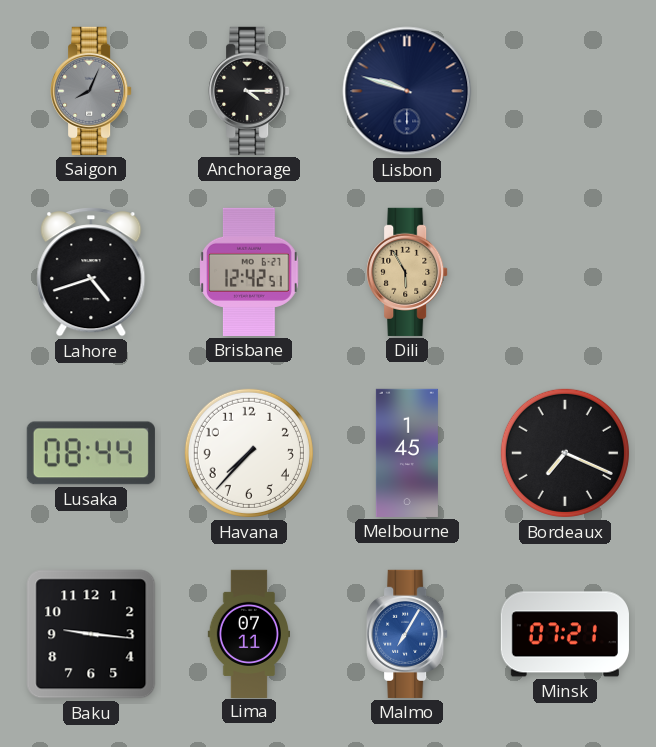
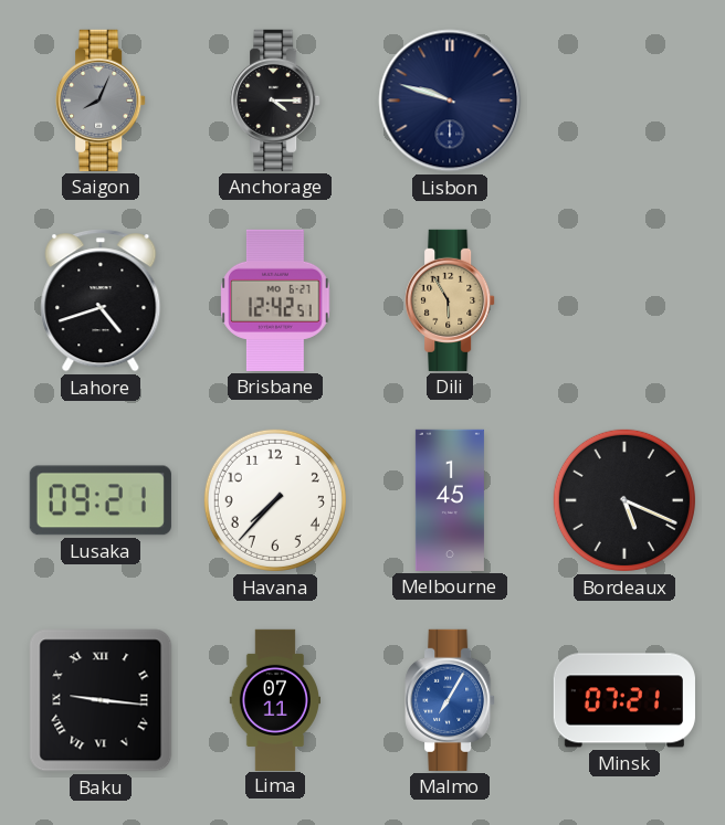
Lusaka: 08:44 -> 09:21
Bordeaux: 7:19 -> 5:19
Baku numerals: Arabic -> Roman
